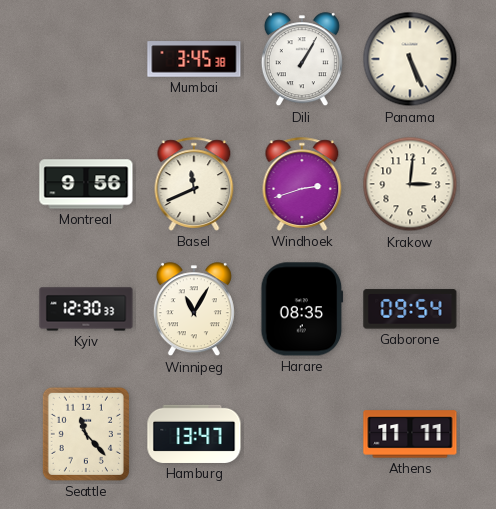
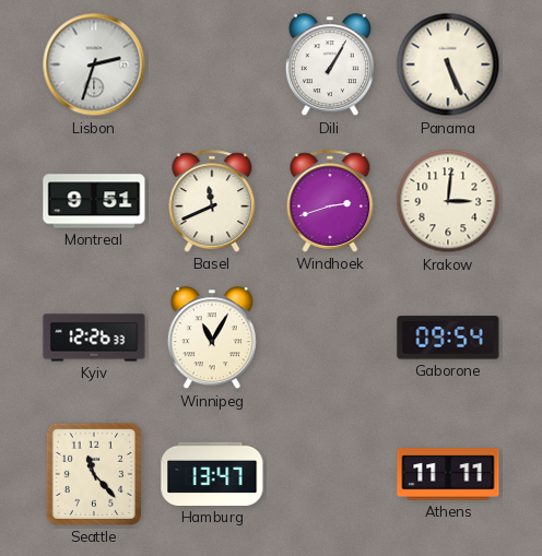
Lisbon: none -> 2:33
Mumbai: 3:45 -> none
Montreal: 9:56 -> 9:51
Kyiv: 12:30 -> 12:26
Harare: 08:35 -> none
